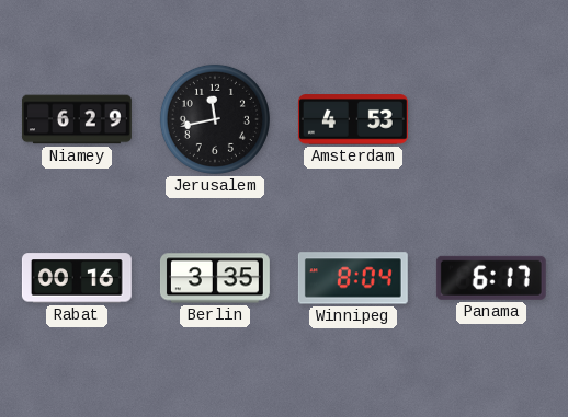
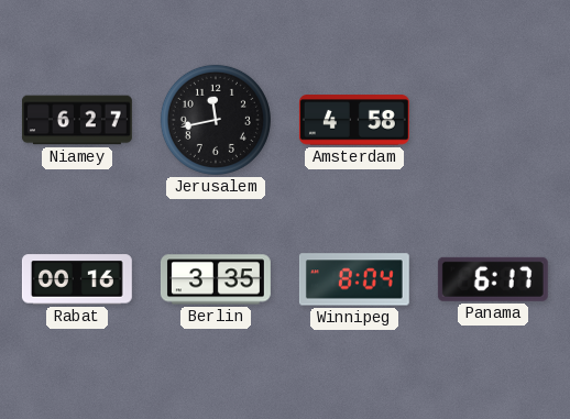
Niamey: 6:29 -> 6:27
Amsterdam: 4:53 -> 4:58
